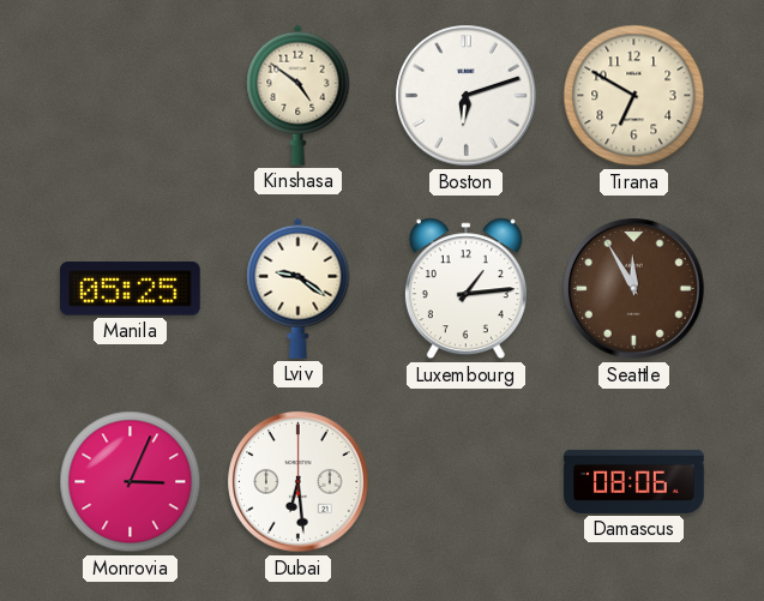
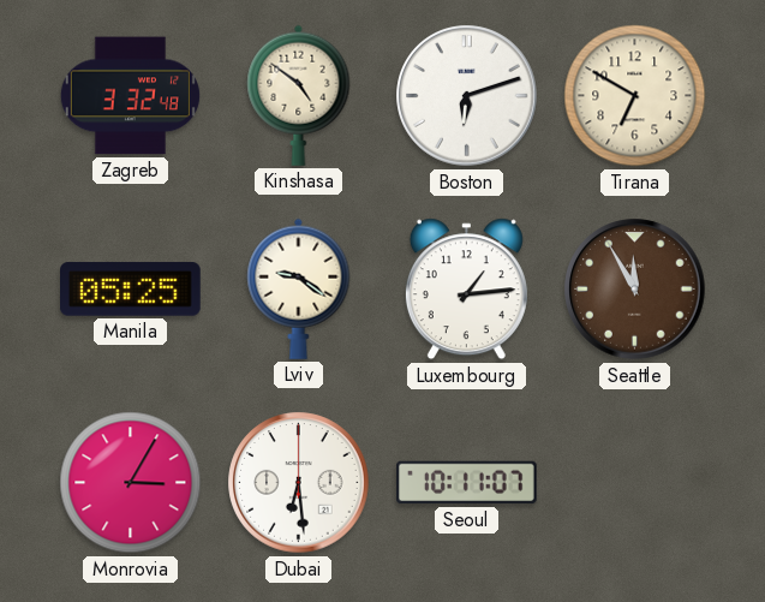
Zagreb: none -> 3:32
Monrovia: 3:04 -> 3:05
Seoul: none -> 10:11
Damascus: 08:06 -> none
